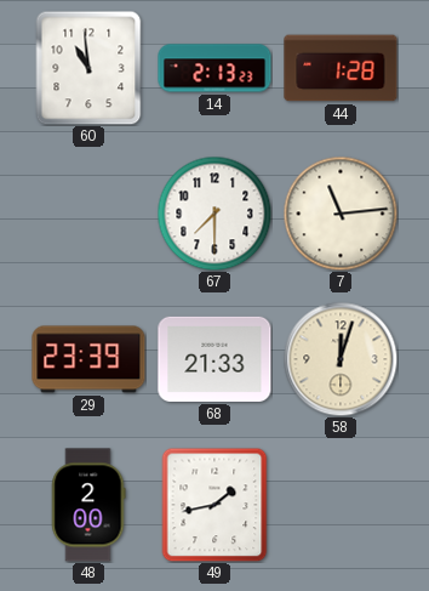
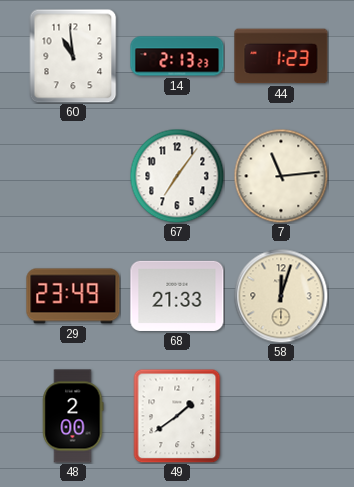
44: 1:28 -> 1:23
67: 7:30 -> 7:06
29: 23:39 -> 23:49
49: 1:43 -> 1:39
